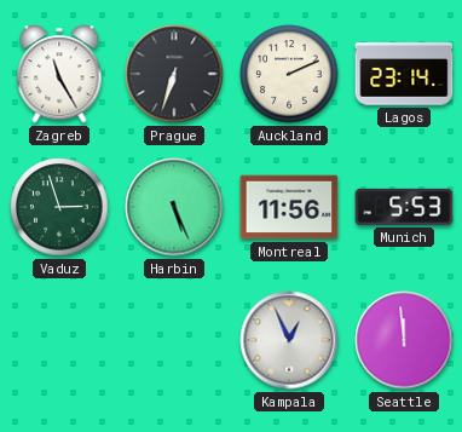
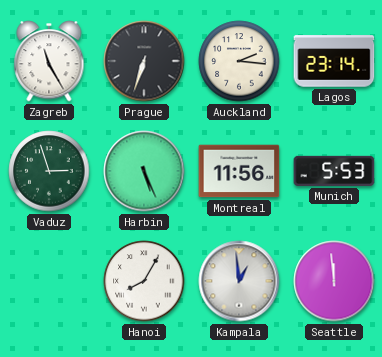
Auckland: 2:11 -> 2:16
Hanoi: none -> 8:05
Kampala: 12:56 -> 12:59
